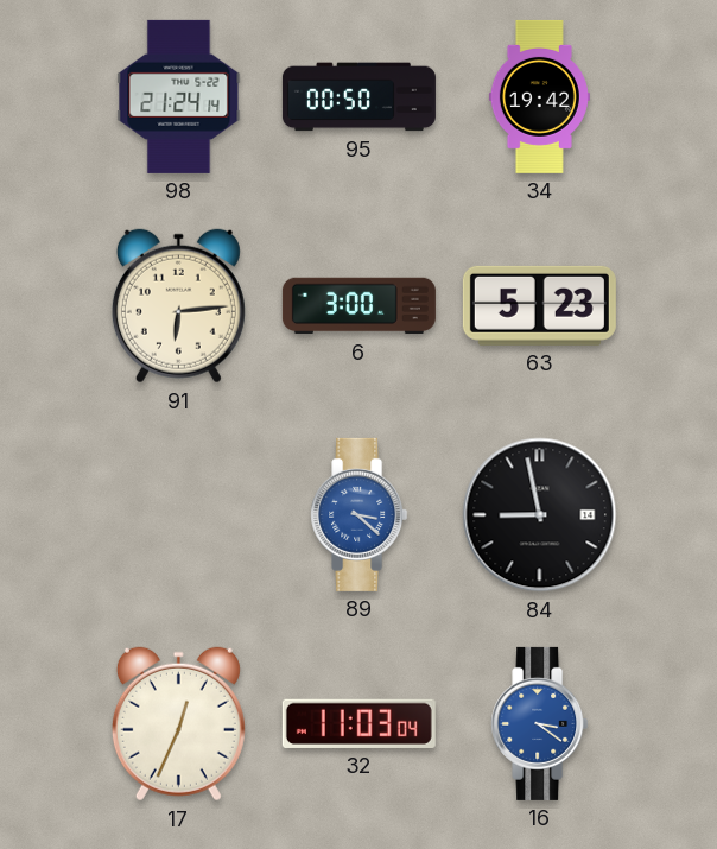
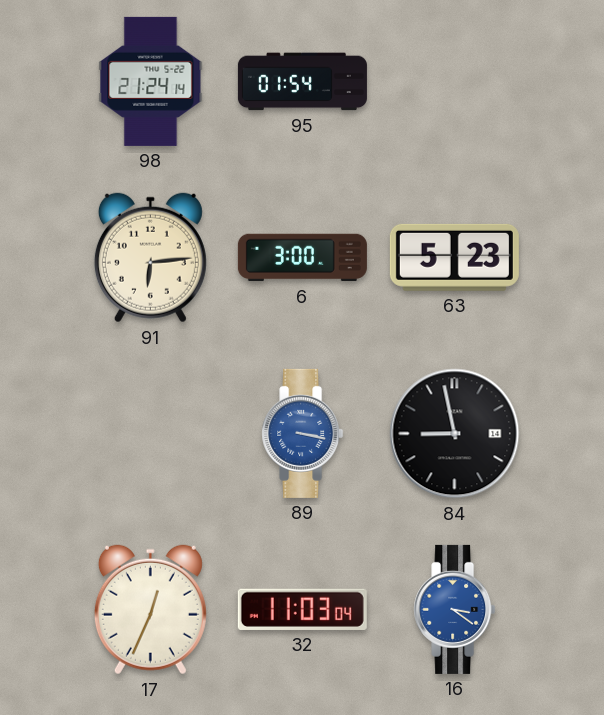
95: 00:50 -> 01:54
34: 19:42 -> none
89: 3:22 -> 3:17
